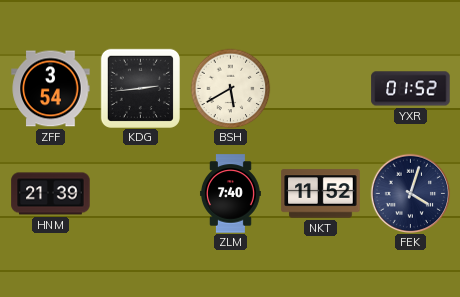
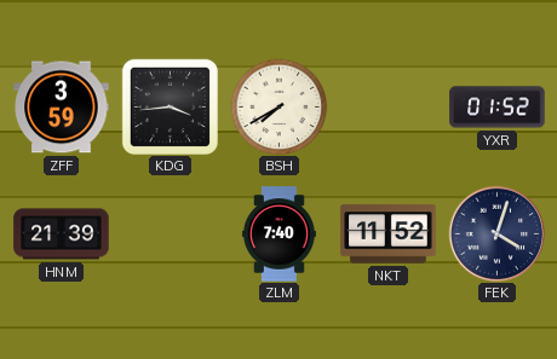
ZFF: 3:54 -> 3:59
KDG: 2:44 -> 3:44
BSH: 5:40 -> 7:40
